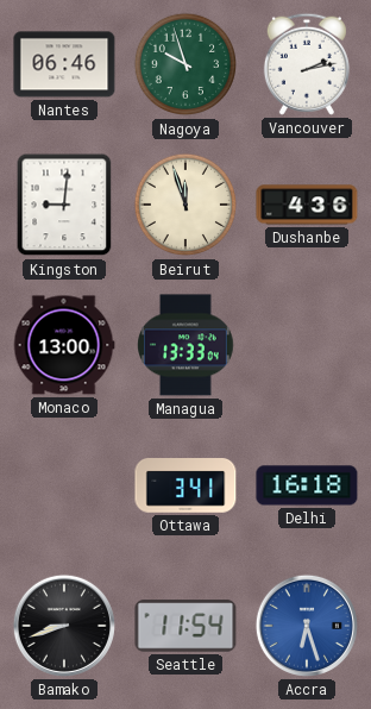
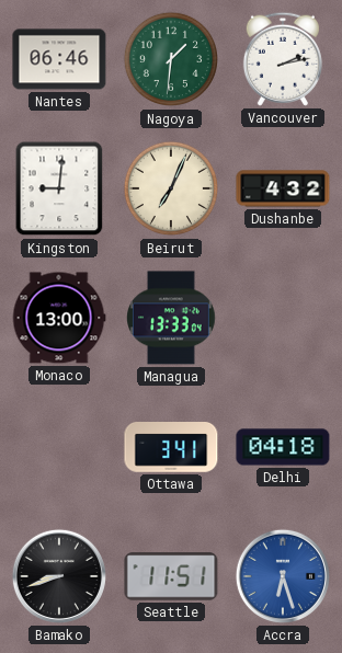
Nagoya: 9:57 -> 1:31
Beirut: 11:57 -> 7:04
Dushanbe: 4:36 -> 4:32
Delhi: 16:18 -> 04:18
Seattle: 11:54 -> 11:51
